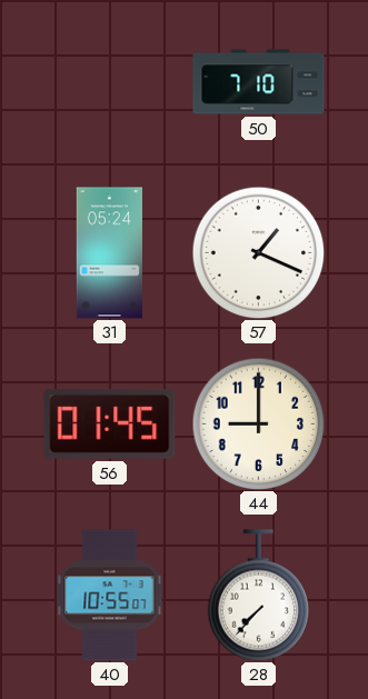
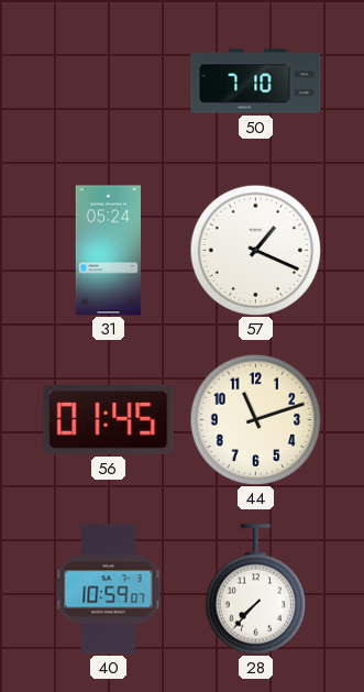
44: 9:00 -> 11:12
40: 10:55 -> 10:59
